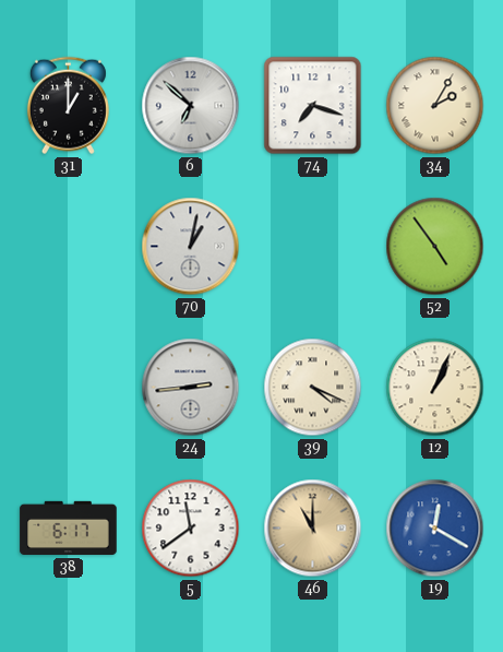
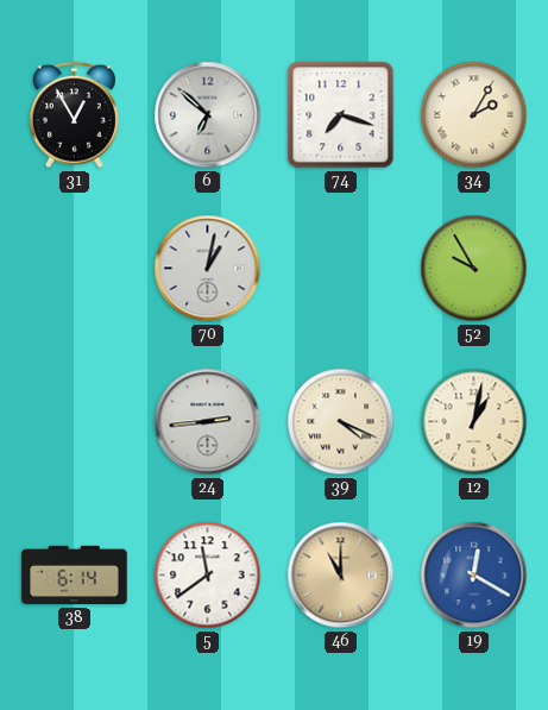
31: 1:00 -> 12:55
52: 4:54 -> 9:55
12: 1:04 -> 1:02
38: 6:17 -> 6:14
